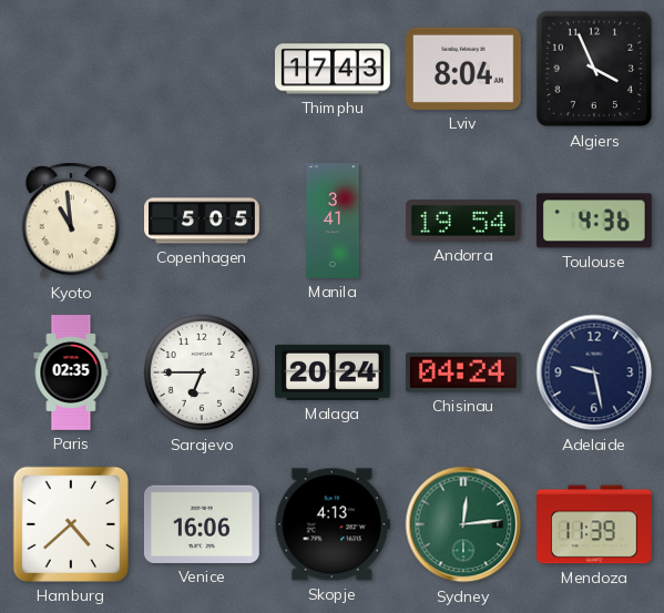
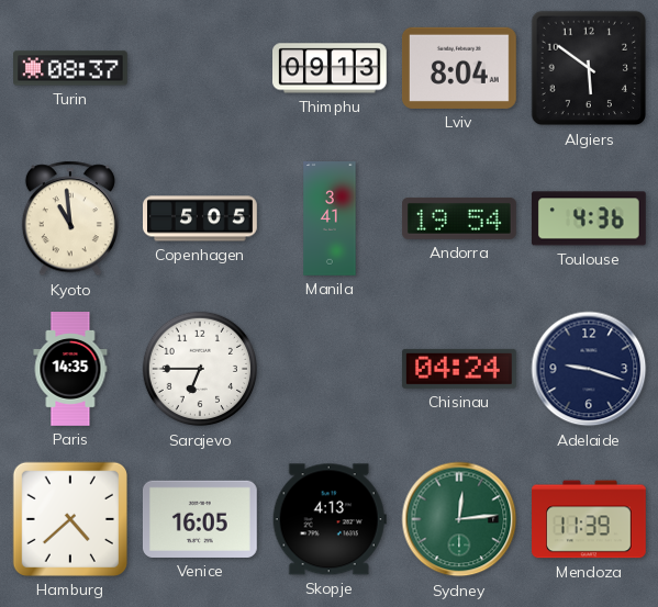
Turin: none -> 08:37
Thimphu: 17:43 -> 09:13
Algiers: 3:56 -> 5:51
Paris: 02:35 -> 14:35
Malaga: 20:24 -> none
Adelaide: 9:28 -> 9:18
Venice: 16:06 -> 16:05
